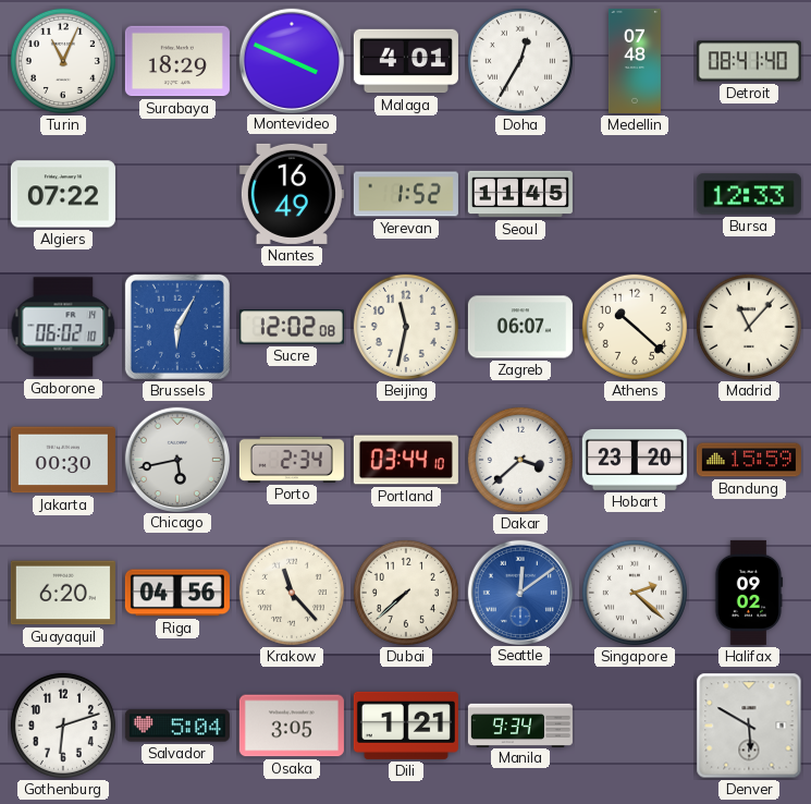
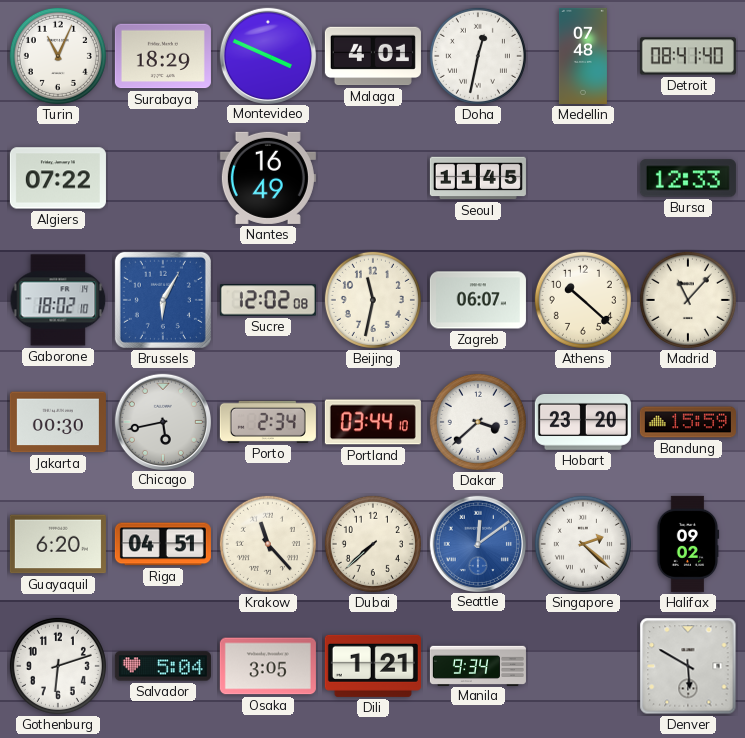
Doha: 12:35 -> 12:32
Yerevan: 1:52 -> none
Gaborone: 06:02 -> 18:02
Riga: 04:56 -> 04:51
